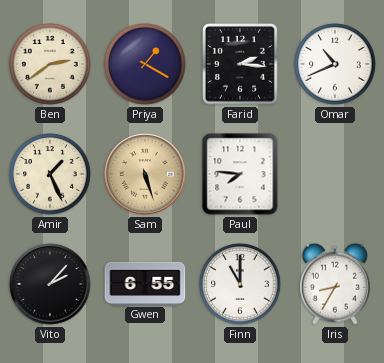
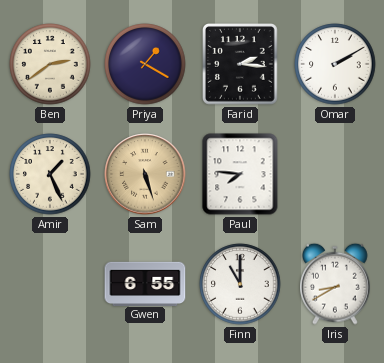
Omar: 10:41 -> 2:10
Vito: 2:07 -> none
Iris: 8:35 -> 8:40
